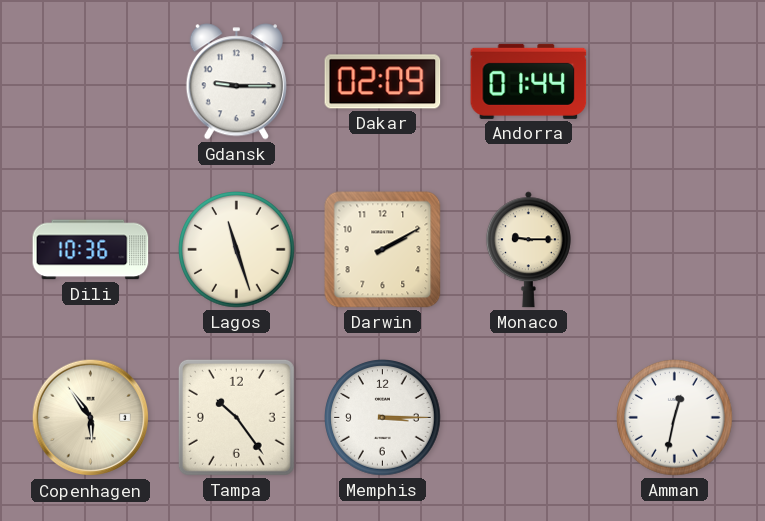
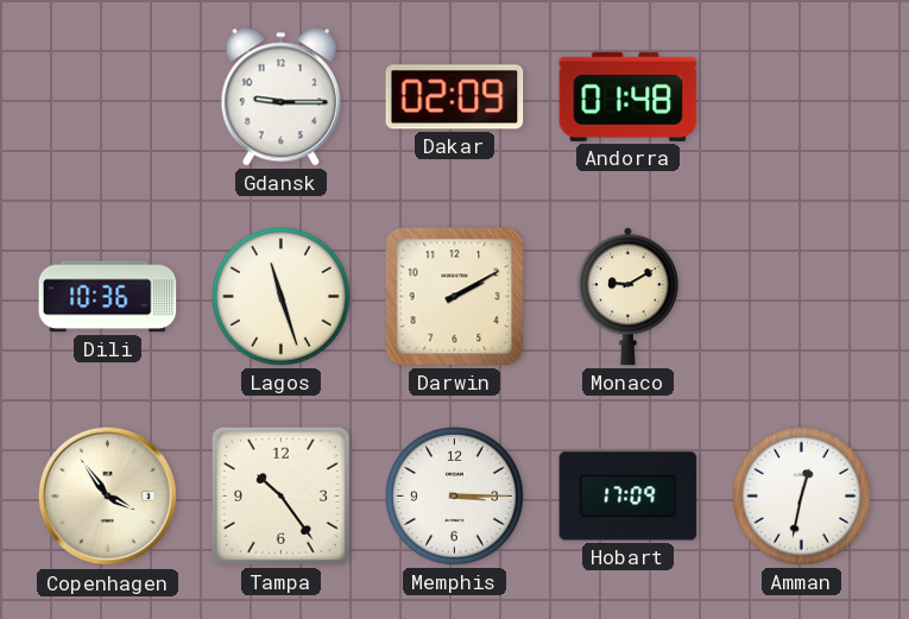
Andorra: 01:44 -> 01:48
Monaco: 9:15 -> 9:10
Copenhagen: 5:54 -> 3:54
Hobart: none -> 17:09
